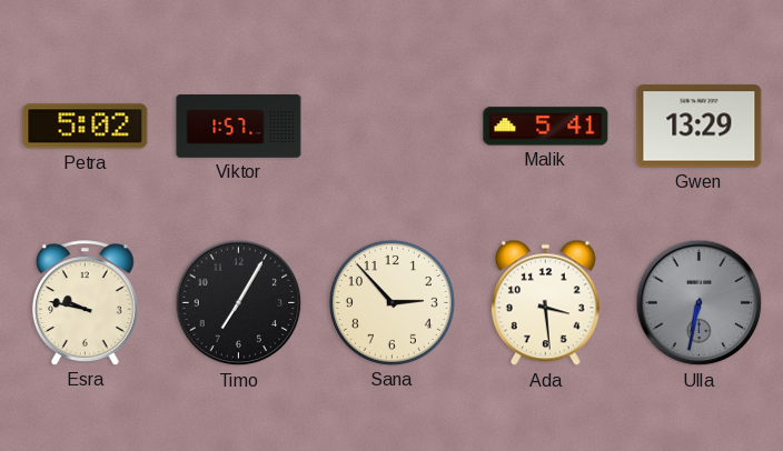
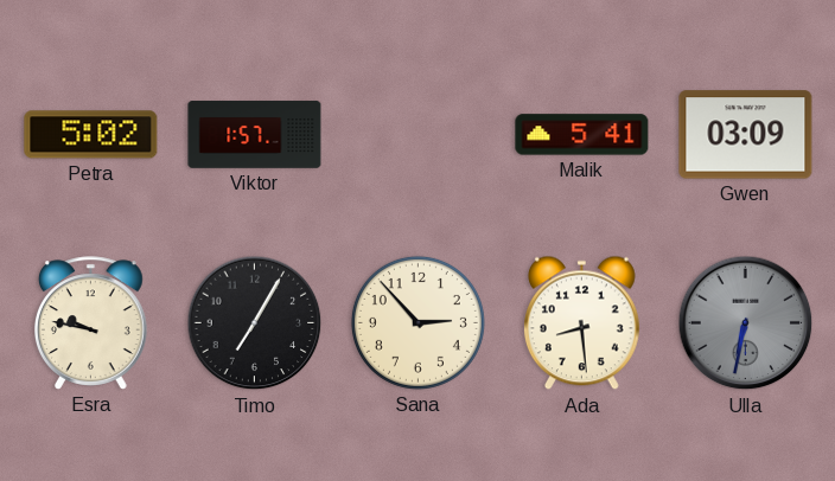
Gwen: 13:29 -> 03:09
Ada: 3:29 -> 8:29
